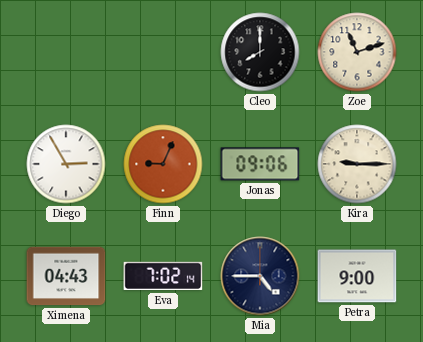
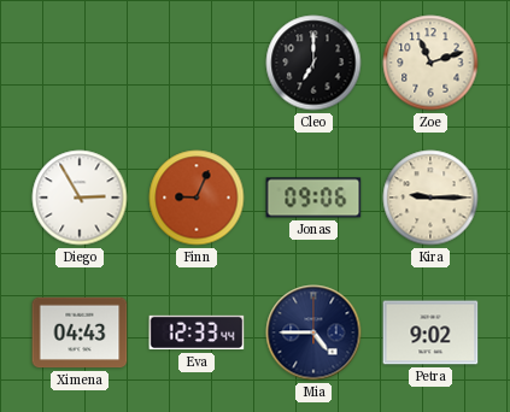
Cleo: 8:00 -> 7:00
Eva: 7:02 -> 12:33
Petra: 9:00 -> 9:02
